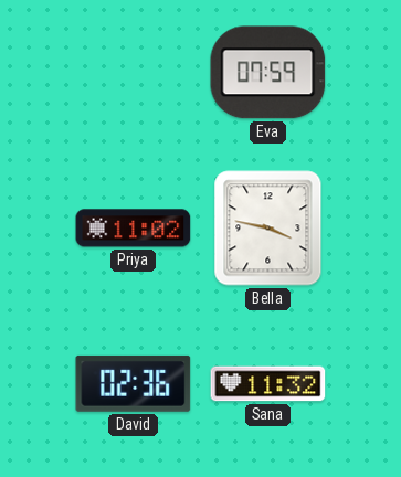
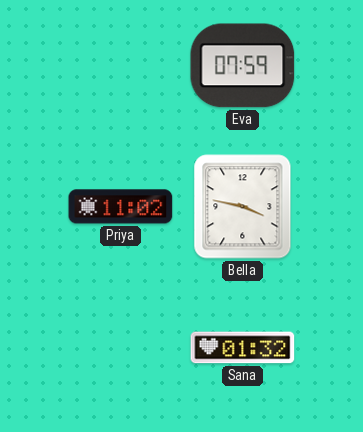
David: 02:36 -> none
Sana: 11:32 -> 01:32
